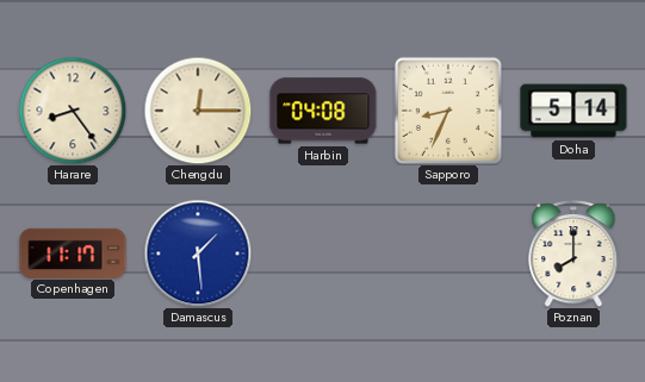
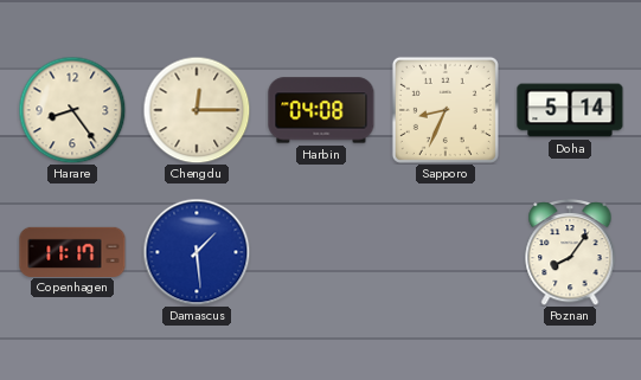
Poznan: 8:00 -> 8:06
